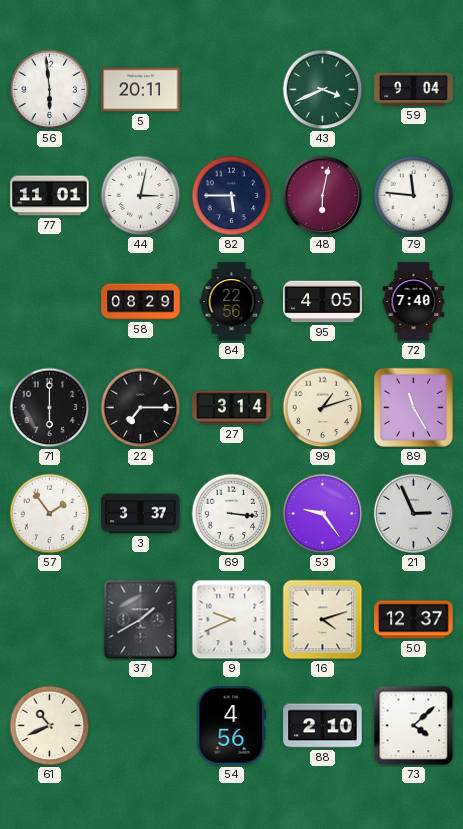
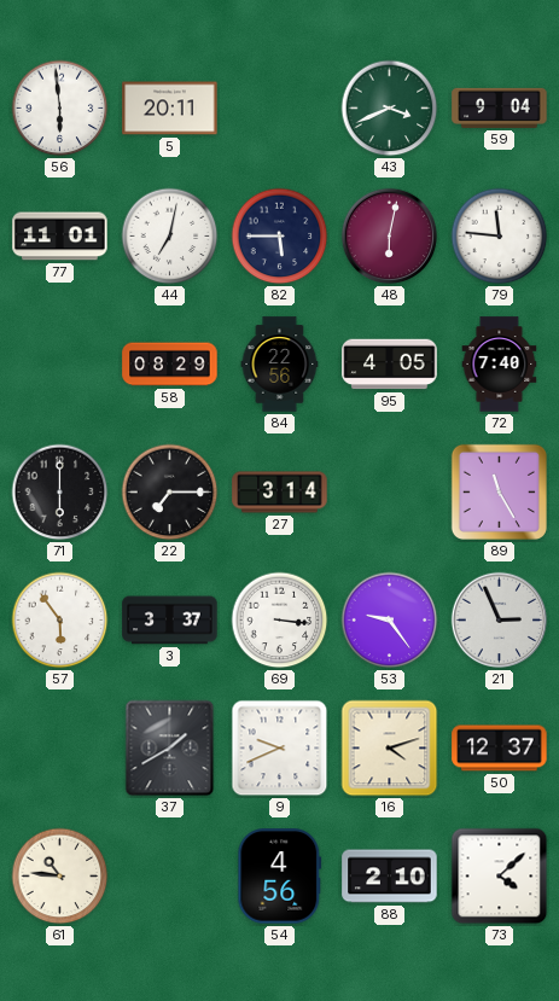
44: 3:02 -> 7:02
99: 1:12 -> none
57: 1:54 -> 5:54
61: 10:41 -> 10:46
